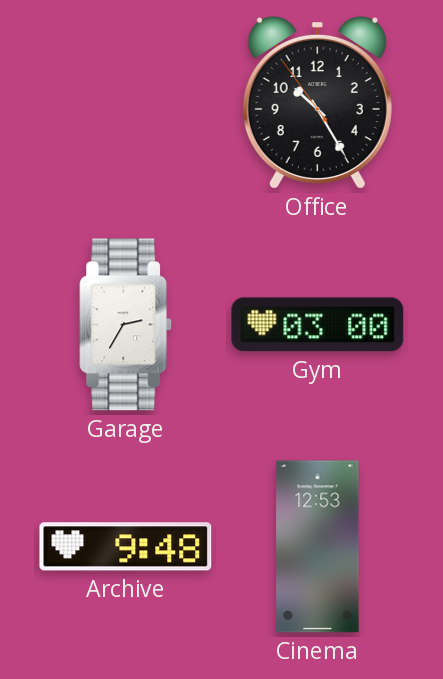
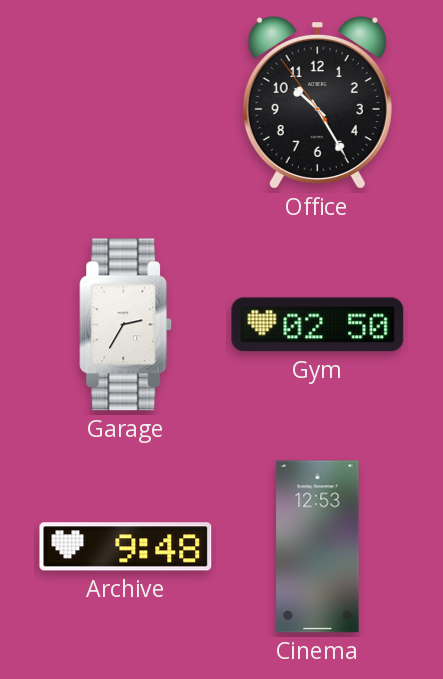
Gym: 03:00 -> 02:50
